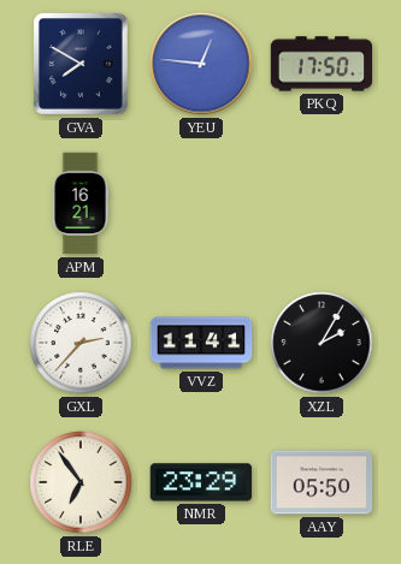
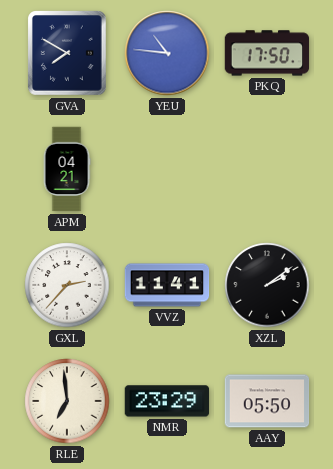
YEU: 12:46 -> 10:46
APM: 16:21 -> 04:21
XZL: 2:05 -> 2:09
RLE: 6:54 -> 6:59
